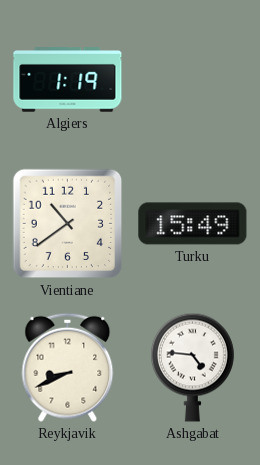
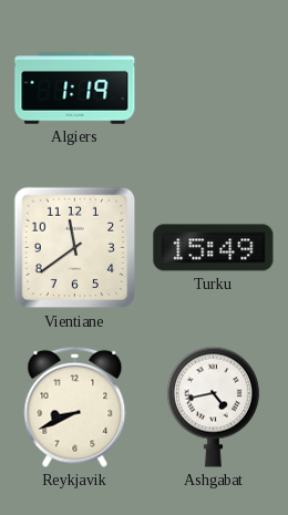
Vientiane: 10:39 -> 11:39
Ashgabat: 4:46 -> 4:43
